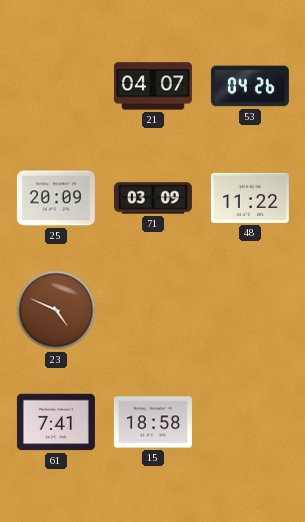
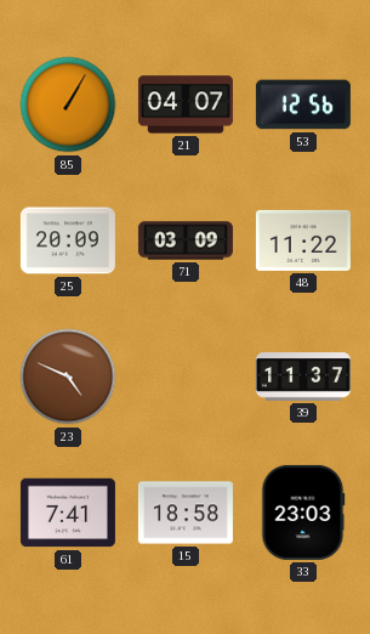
85: none -> 1:05
53: 04:26 -> 12:56
39: none -> 11:37
33: none -> 23:03
